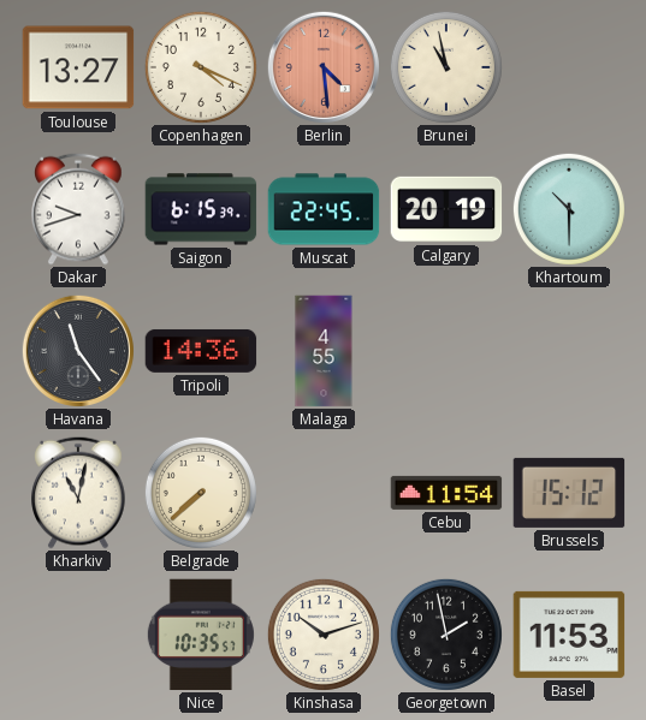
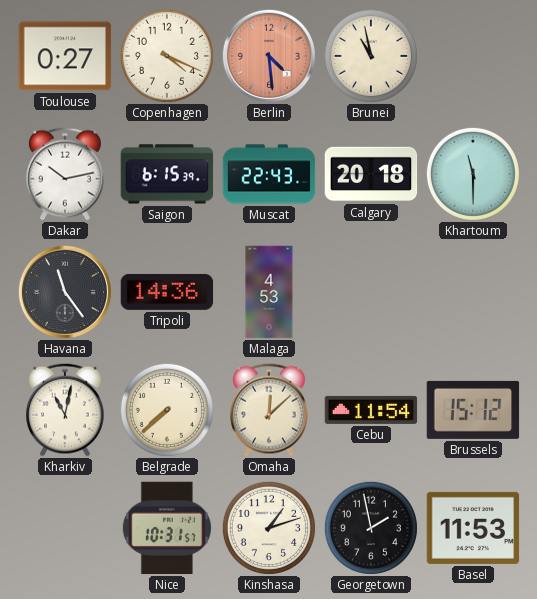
Toulouse: 13:27 -> 0:27
Dakar: 9:42 -> 10:13
Muscat: 22:45 -> 22:43
Calgary: 20:19 -> 20:18
Khartoum: 10:30 -> 11:30
Malaga: 4:55 -> 4:53
Omaha: none -> 12:08
Nice: 10:35 -> 10:31
Kinshasa: 10:12 -> 1:12
